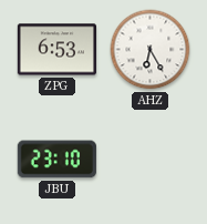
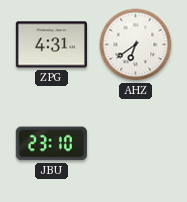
ZPG: 6:53 -> 4:31
AHZ: 6:25 -> 6:39
